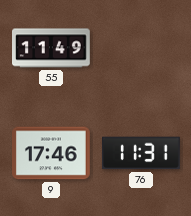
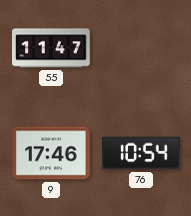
55: 11:49 -> 11:47
76: 11:31 -> 10:54
